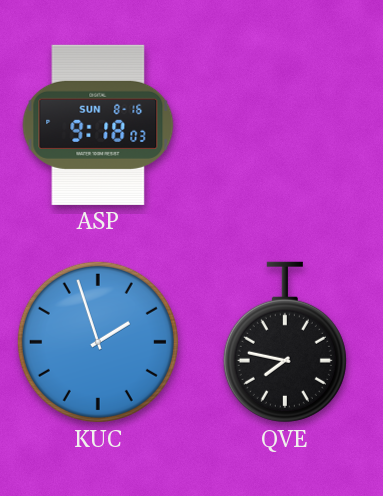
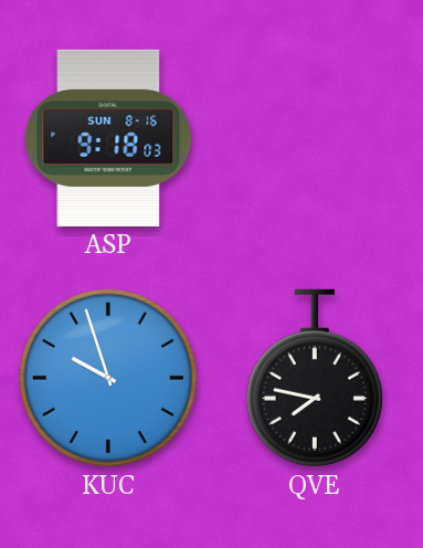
KUC: 1:57 -> 9:57
